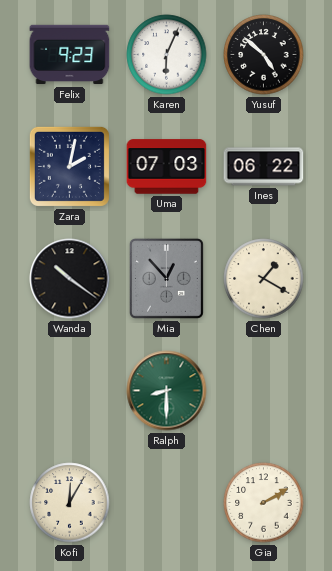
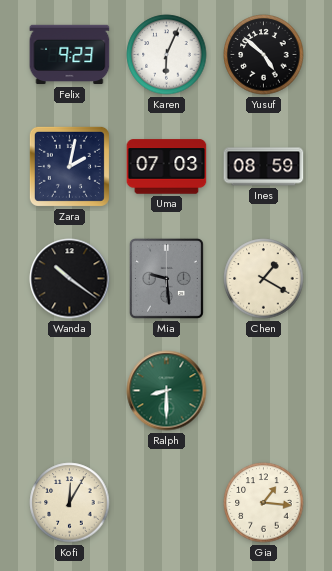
Ines: 06:22 -> 08:59
Mia: 12:53 -> 9:29
Gia: 2:10 -> 1:16
